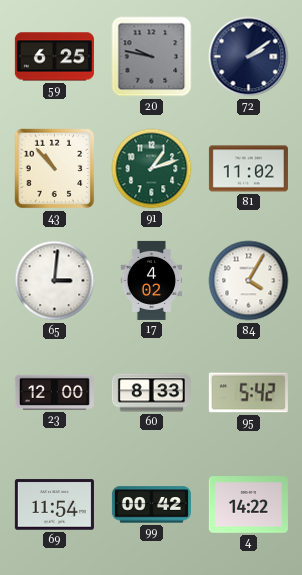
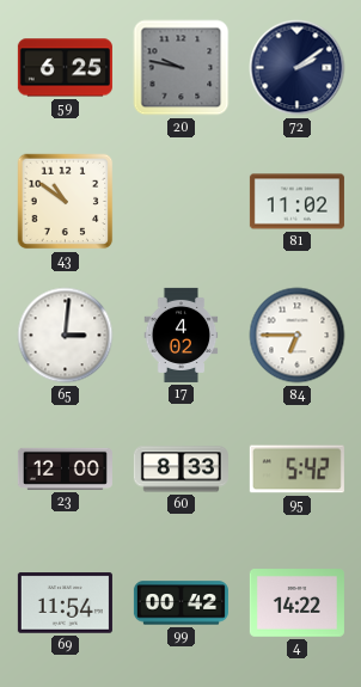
43: 10:53 -> 10:51
91: 1:12 -> none
84: 4:05 -> 6:45
